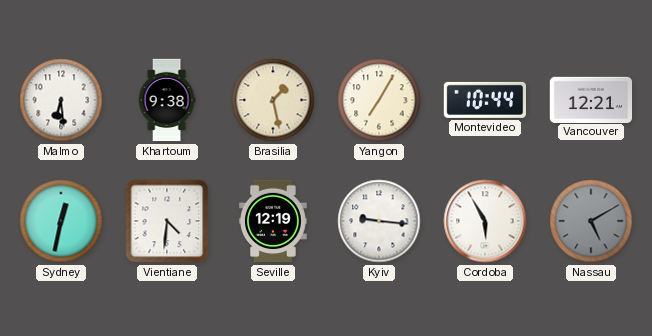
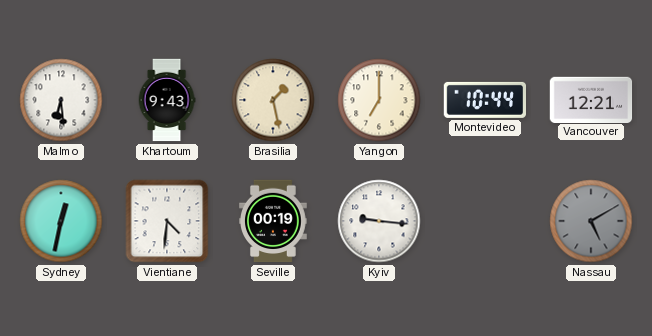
Khartoum: 9:38 -> 9:43
Yangon: 7:05 -> 7:00
Seville: 12:19 -> 00:19
Cordoba: 5:55 -> none
